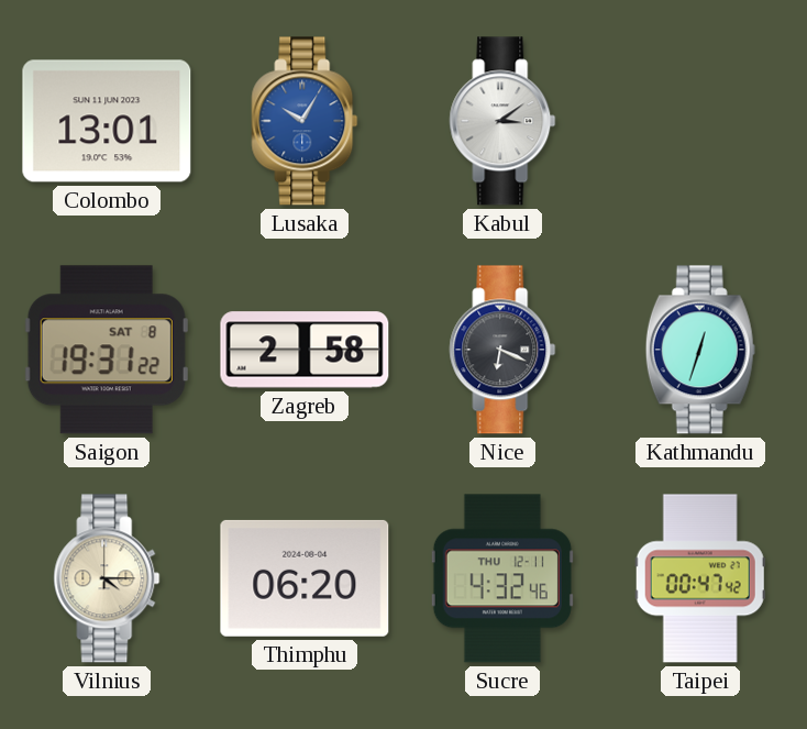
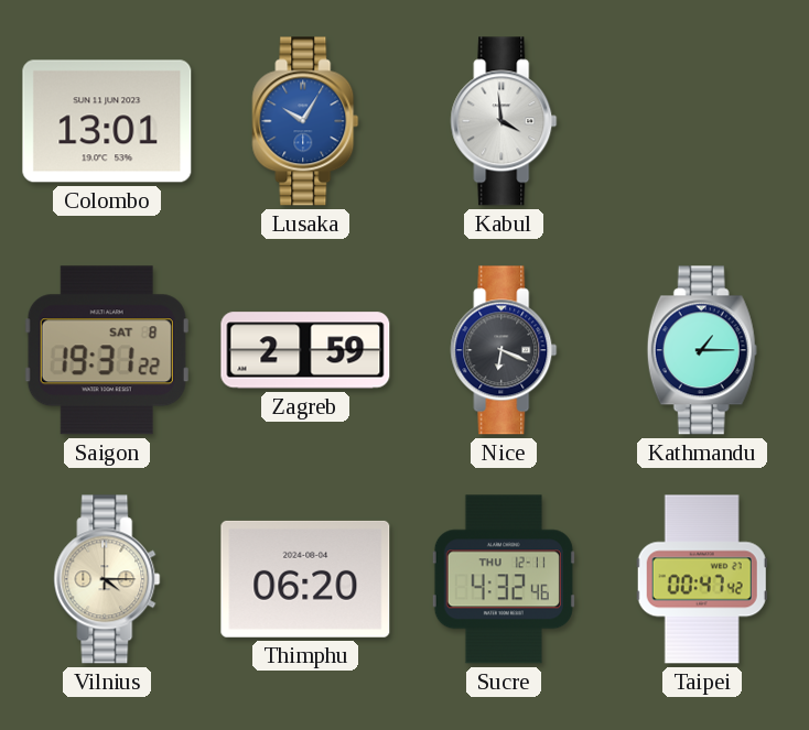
Kabul: 3:09 -> 3:59
Zagreb: 2:58 -> 2:59
Kathmandu: 12:33 -> 1:15
